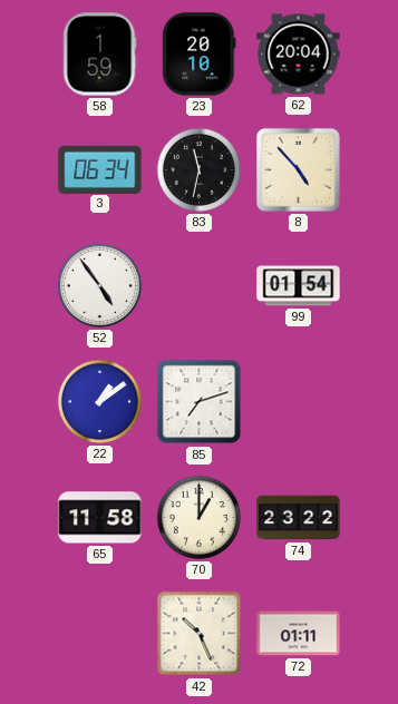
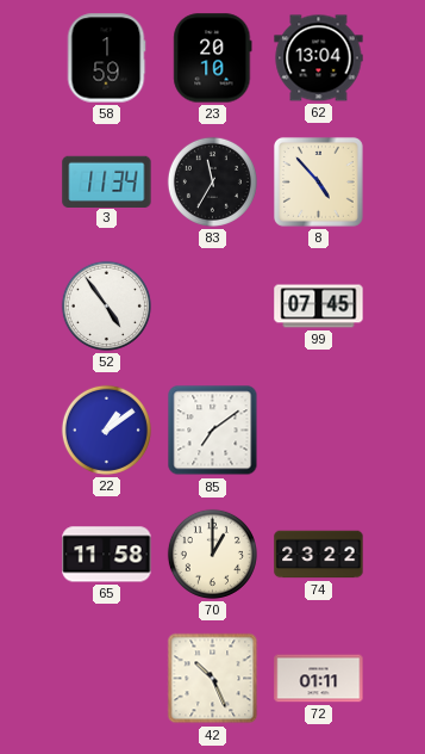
62: 20:04 -> 13:04
3: 06:34 -> 11:34
83: 11:32 -> 11:35
99: 01:54 -> 07:45
85: 7:12 -> 7:09
